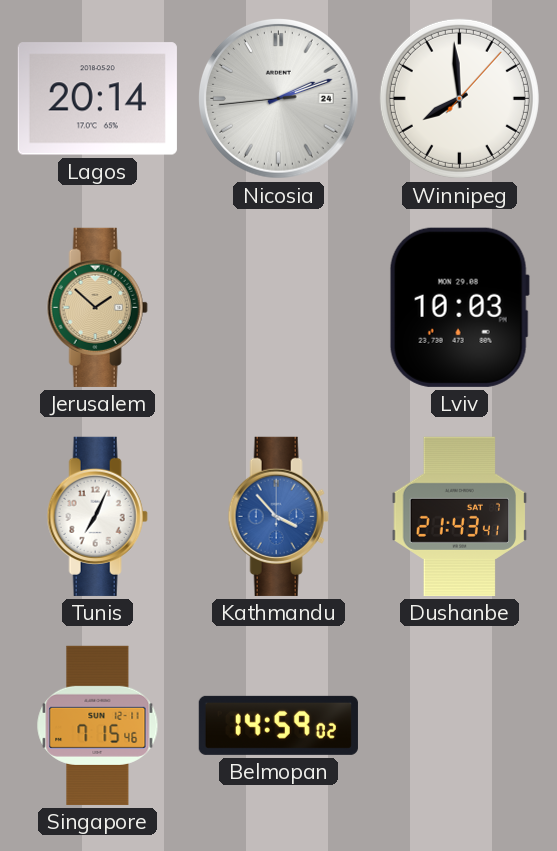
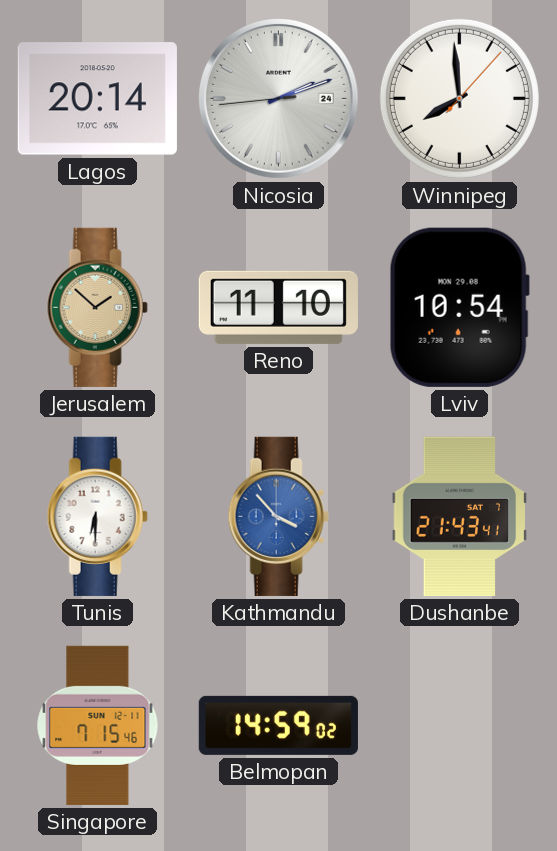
Reno: none -> 11:10
Lviv: 10:03 -> 10:54
Tunis: 7:04 -> 6:30
